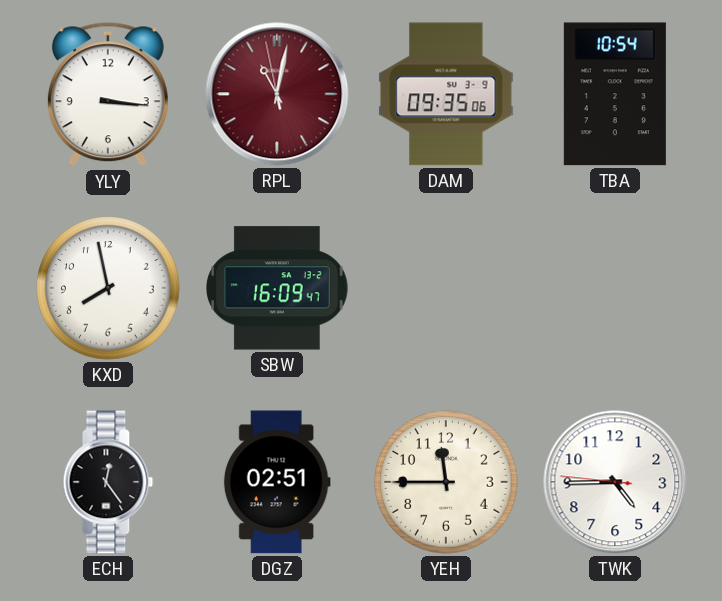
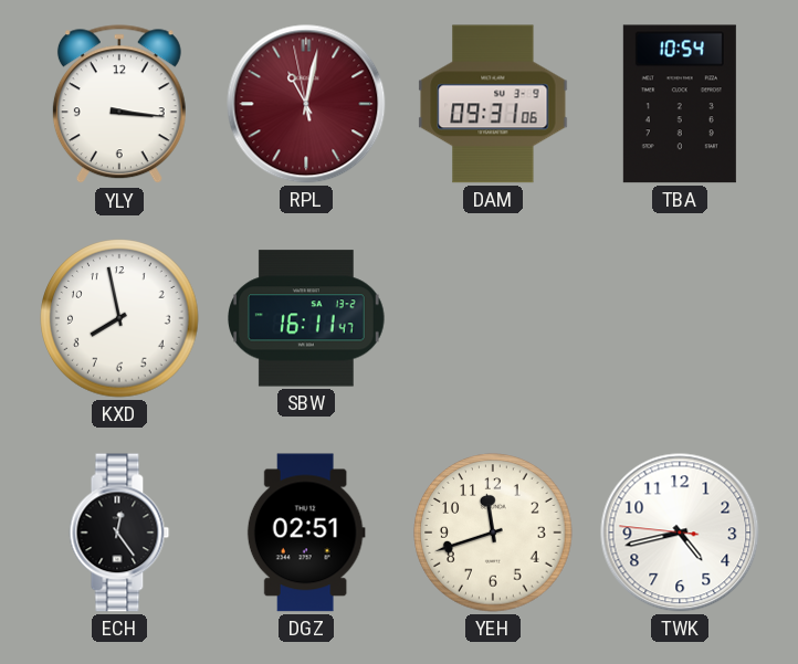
DAM: 09:35 -> 09:31
SBW: 16:09 -> 16:11
YEH: 11:45 -> 11:42
TWK: 4:44 -> 4:42
